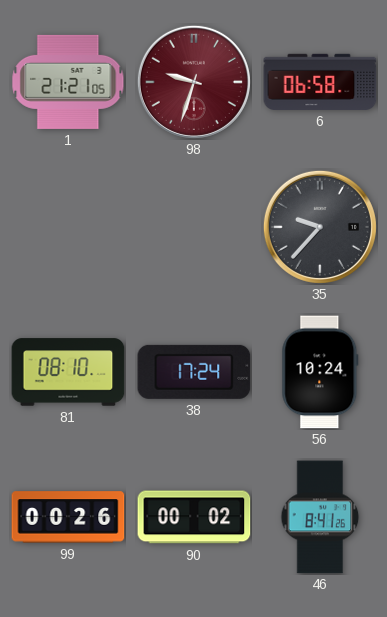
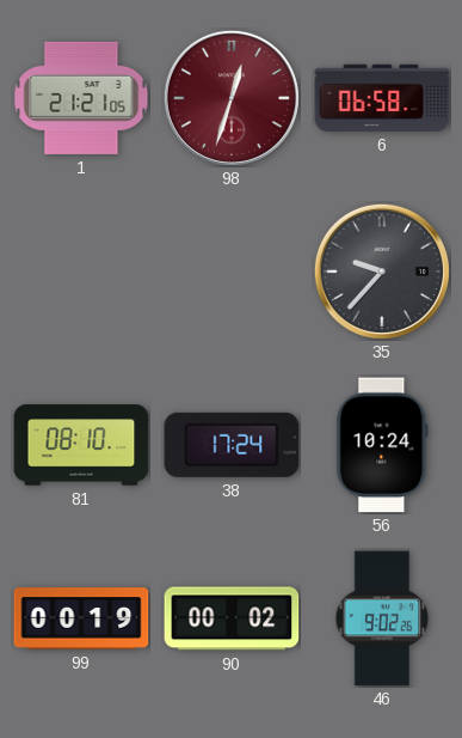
98: 9:33 -> 12:33
99: 00:26 -> 00:19
46: 8:41 -> 9:02
